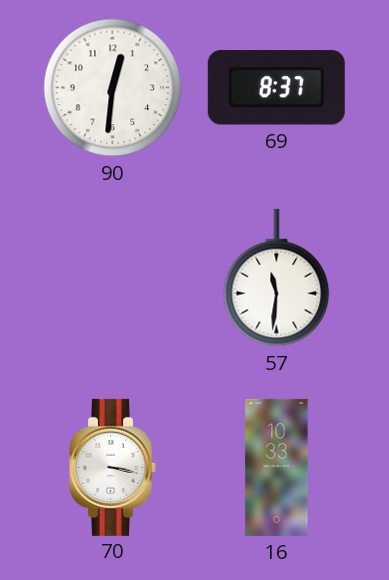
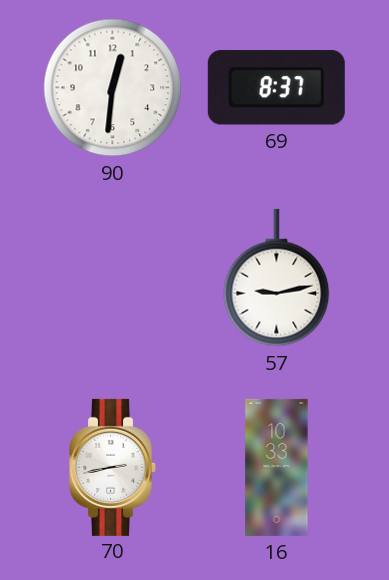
57: 11:31 -> 9:13
70: 3:17 -> 2:43
